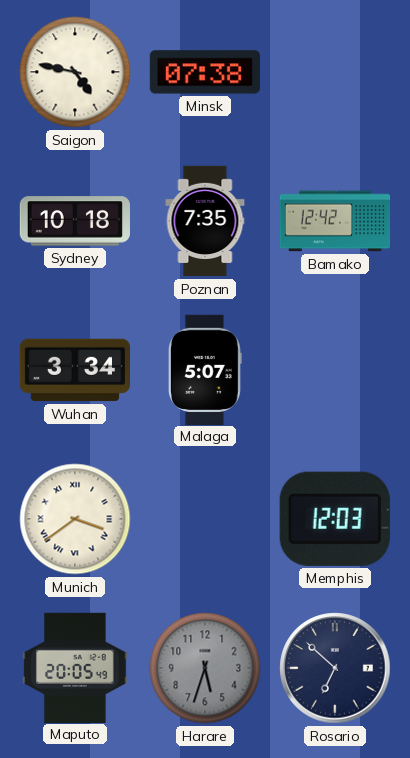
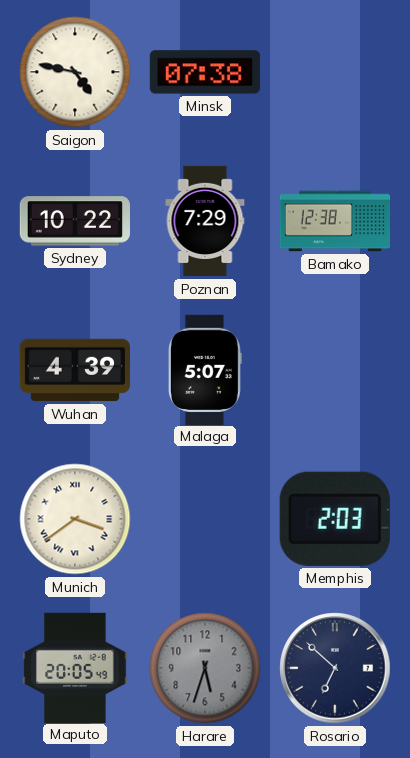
Sydney: 10:18 -> 10:22
Poznan: 7:35 -> 7:29
Bamako: 12:42 -> 12:38
Wuhan: 3:34 -> 4:39
Memphis: 12:03 -> 2:03
